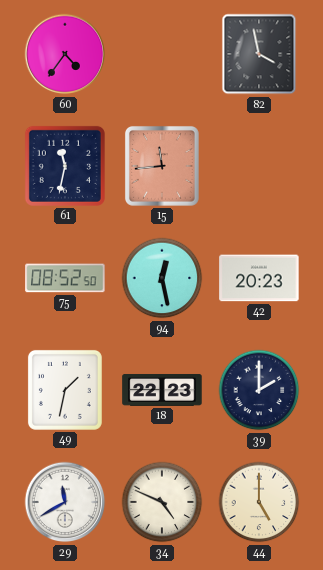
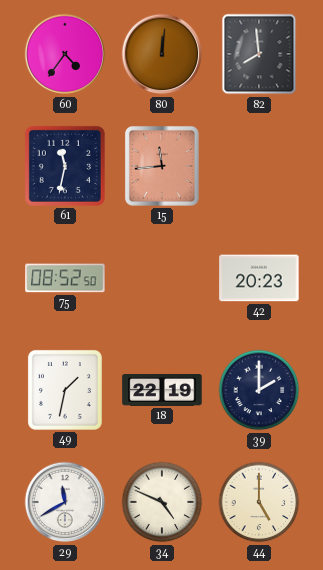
80: none -> 12:01
82: 3:58 -> 7:59
94: 12:28 -> none
18: 22:23 -> 22:19
